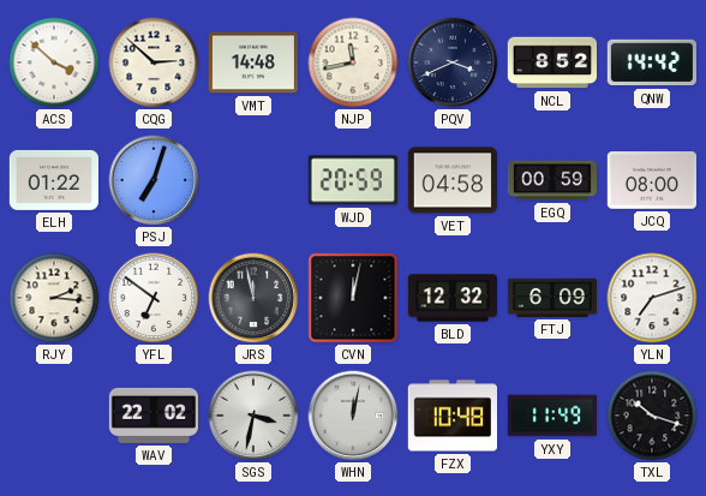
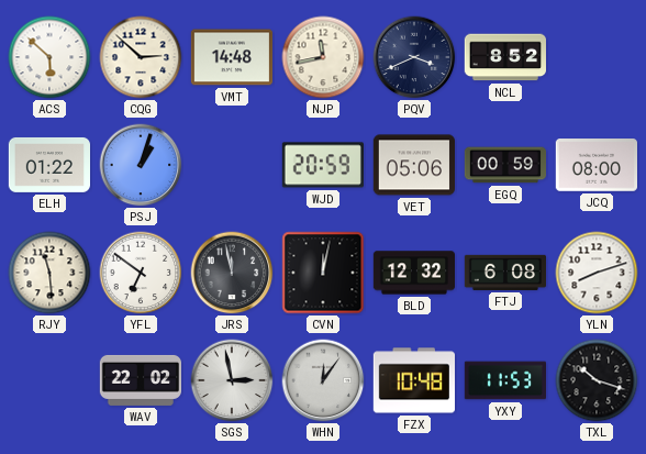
ACS: 3:52 -> 5:52
QNW: 14:42 -> none
PSJ: 7:03 -> 1:03
VET: 04:58 -> 05:06
RJY: 2:16 -> 11:29
FTJ: 6:09 -> 6:08
YLN: 7:12 -> 8:12
SGS: 3:32 -> 2:58
WHN: 12:02 -> 12:06
YXY: 11:49 -> 11:53
